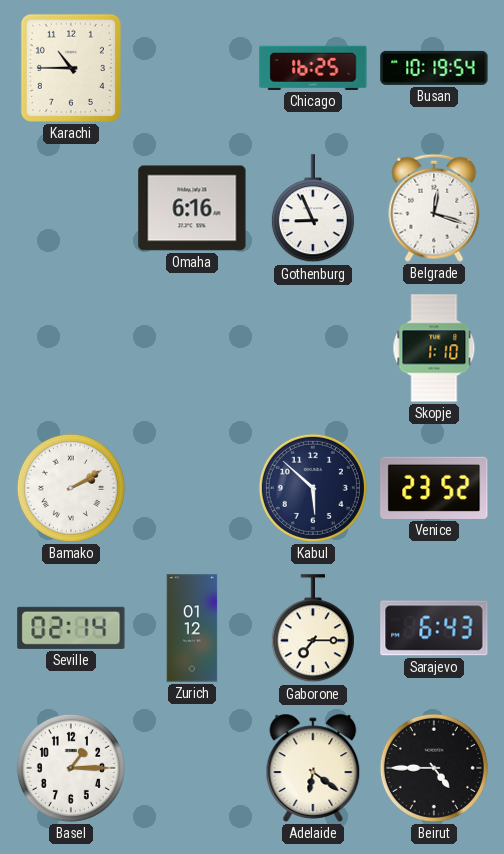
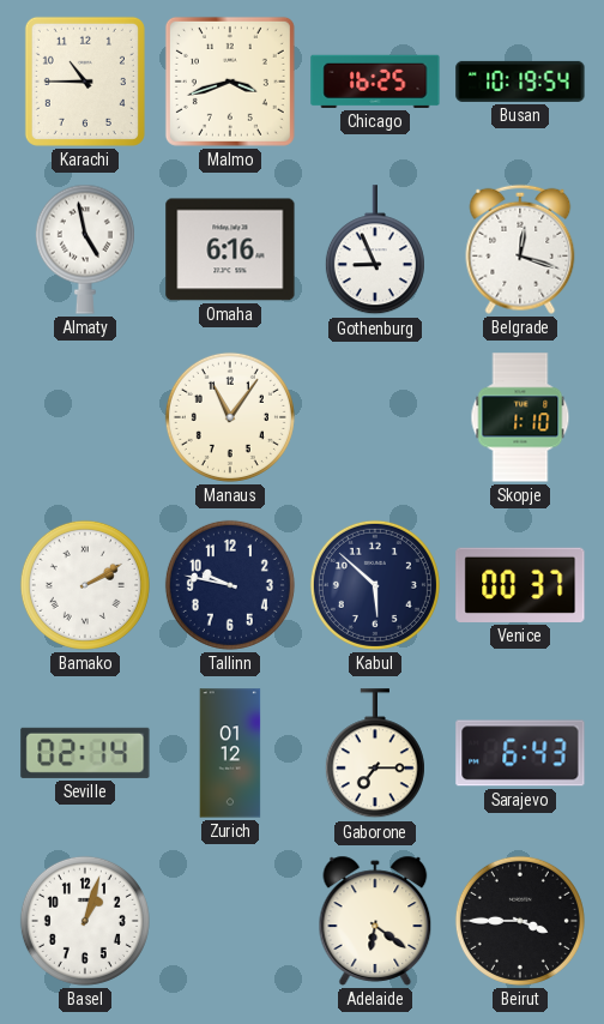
Malmo: none -> 3:42
Almaty: none -> 4:58
Manaus: none -> 11:06
Tallinn: none -> 9:47
Venice: 23:52 -> 00:37
Basel: 1:15 -> 1:03
Beirut: 4:45 -> 3:45
